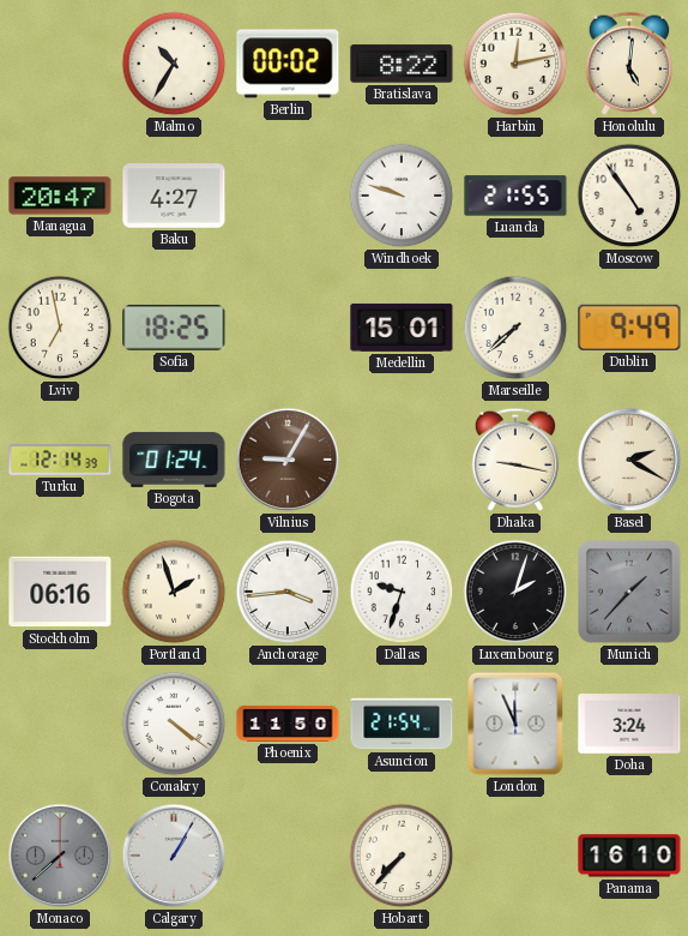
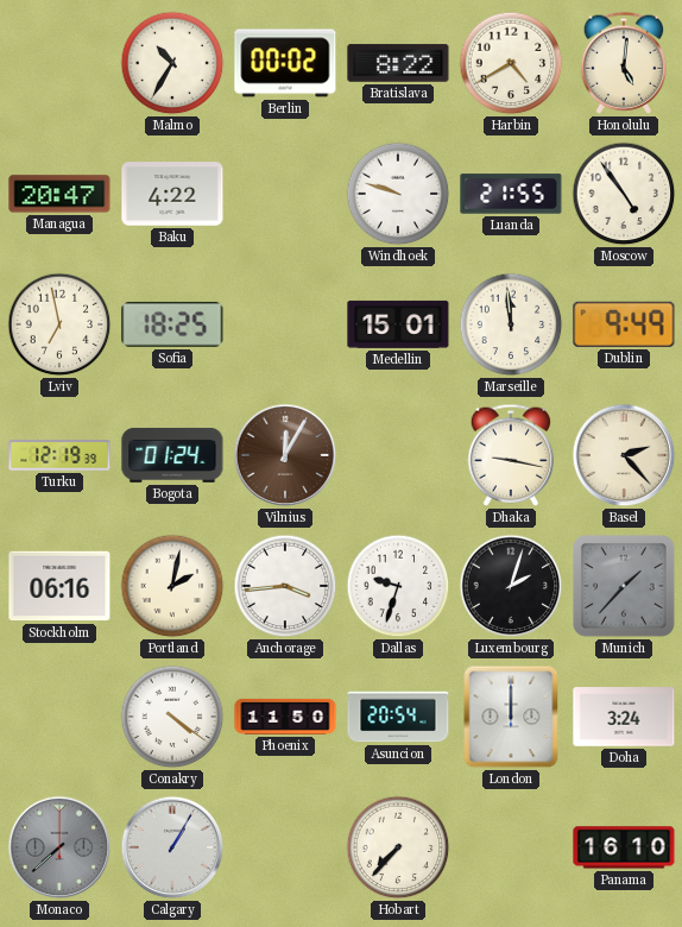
Harbin: 12:13 -> 4:40
Baku: 4:27 -> 4:22
Marseille: 7:38 -> 11:59
Turku: 12:14 -> 12:19
Vilnius: 9:05 -> 12:05
Basel: 2:20 -> 2:23
Portland: 1:57 -> 2:02
Asuncion: 21:54 -> 20:54
London: 11:56 -> 12:00
